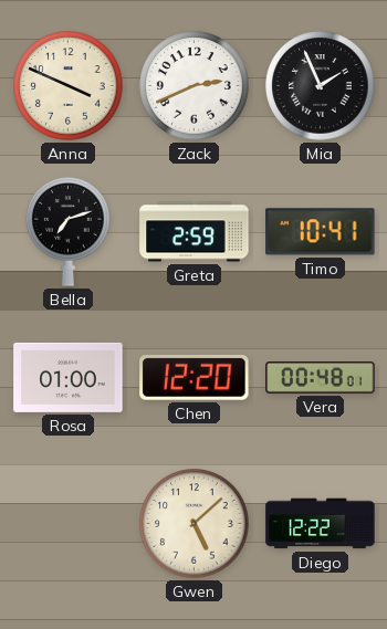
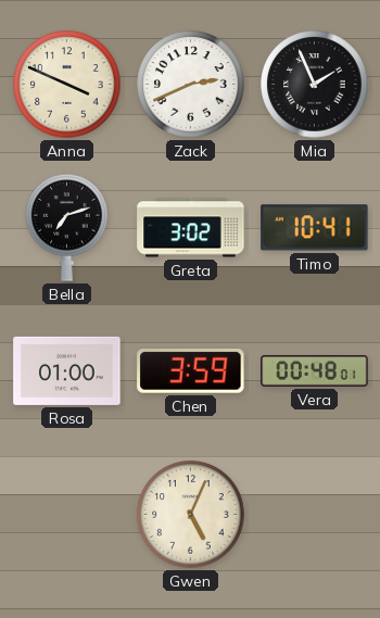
Greta: 2:59 -> 3:02
Chen: 12:20 -> 3:59
Gwen: 5:08 -> 5:04
Diego: 12:22 -> none
